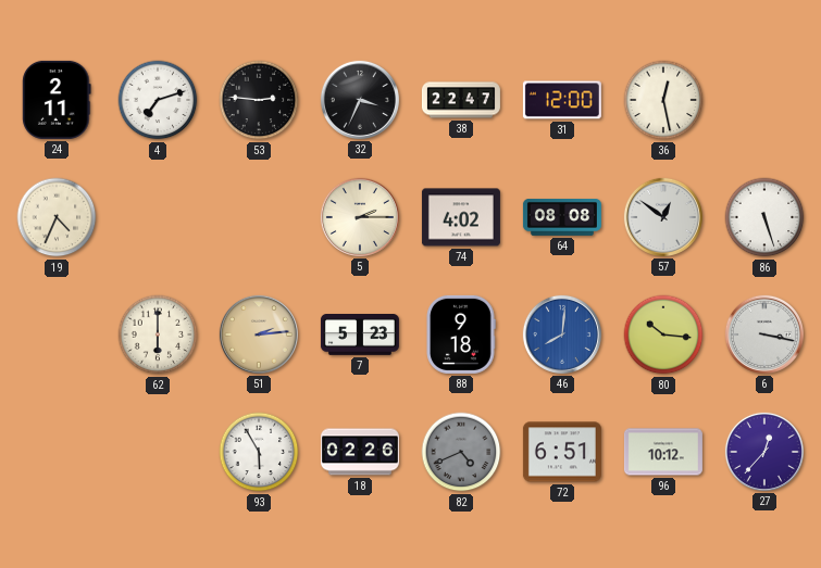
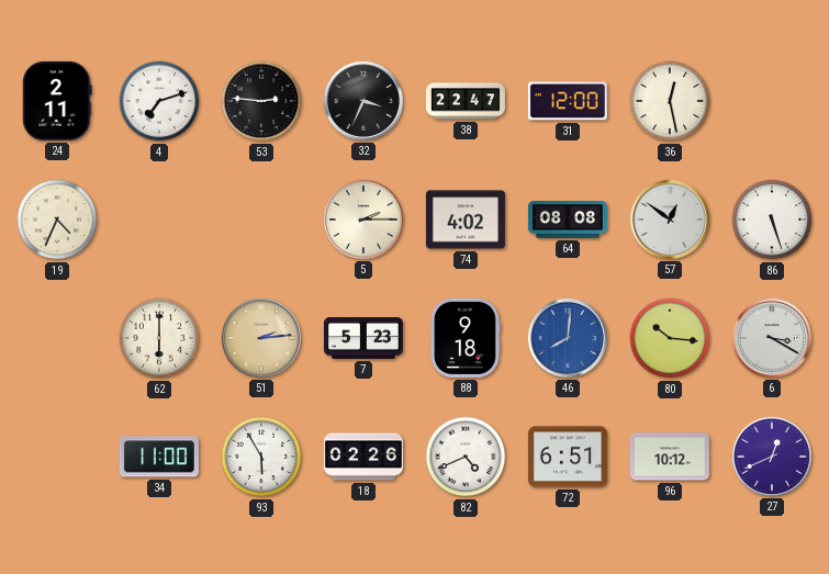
6: 3:17 -> 3:20
34: none -> 11:00
82 dial: grey -> white
27: 12:37 -> 12:41
